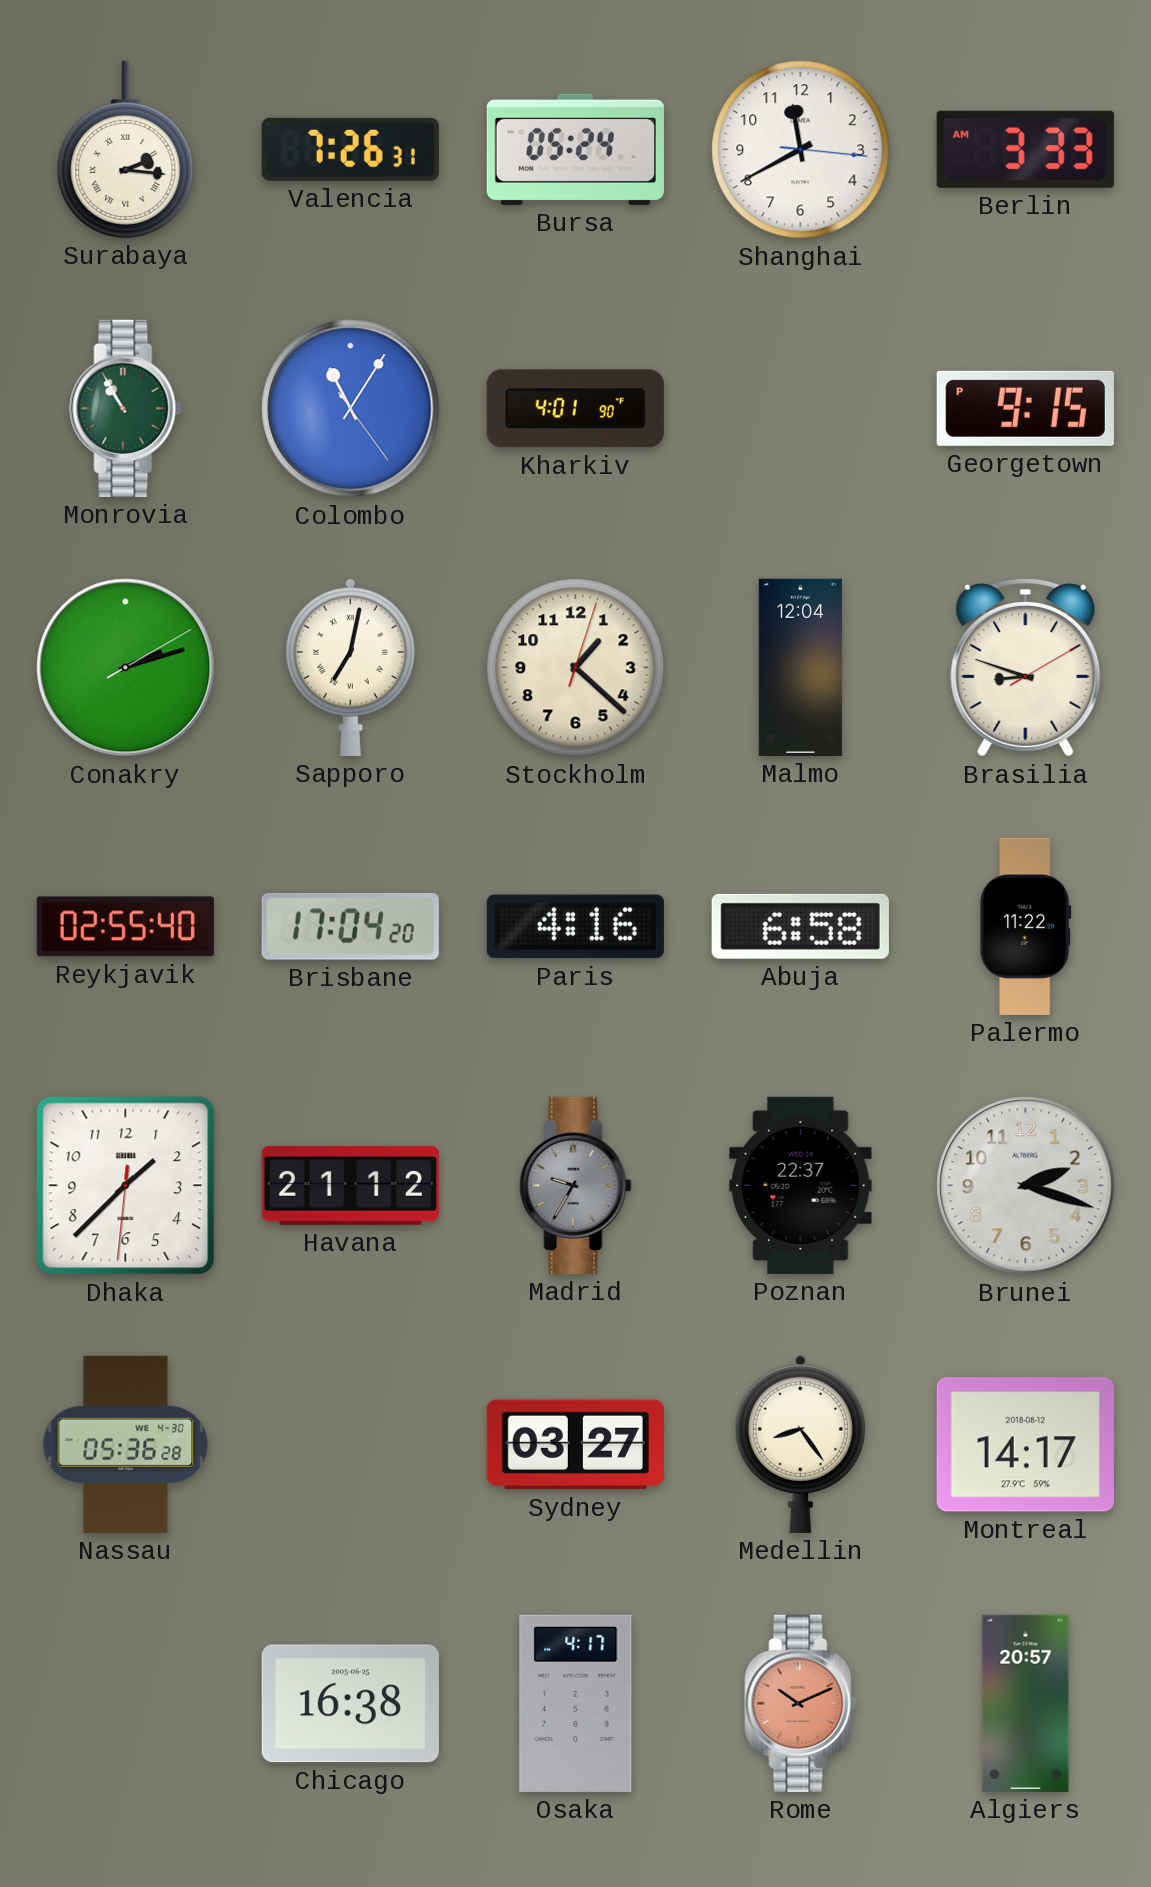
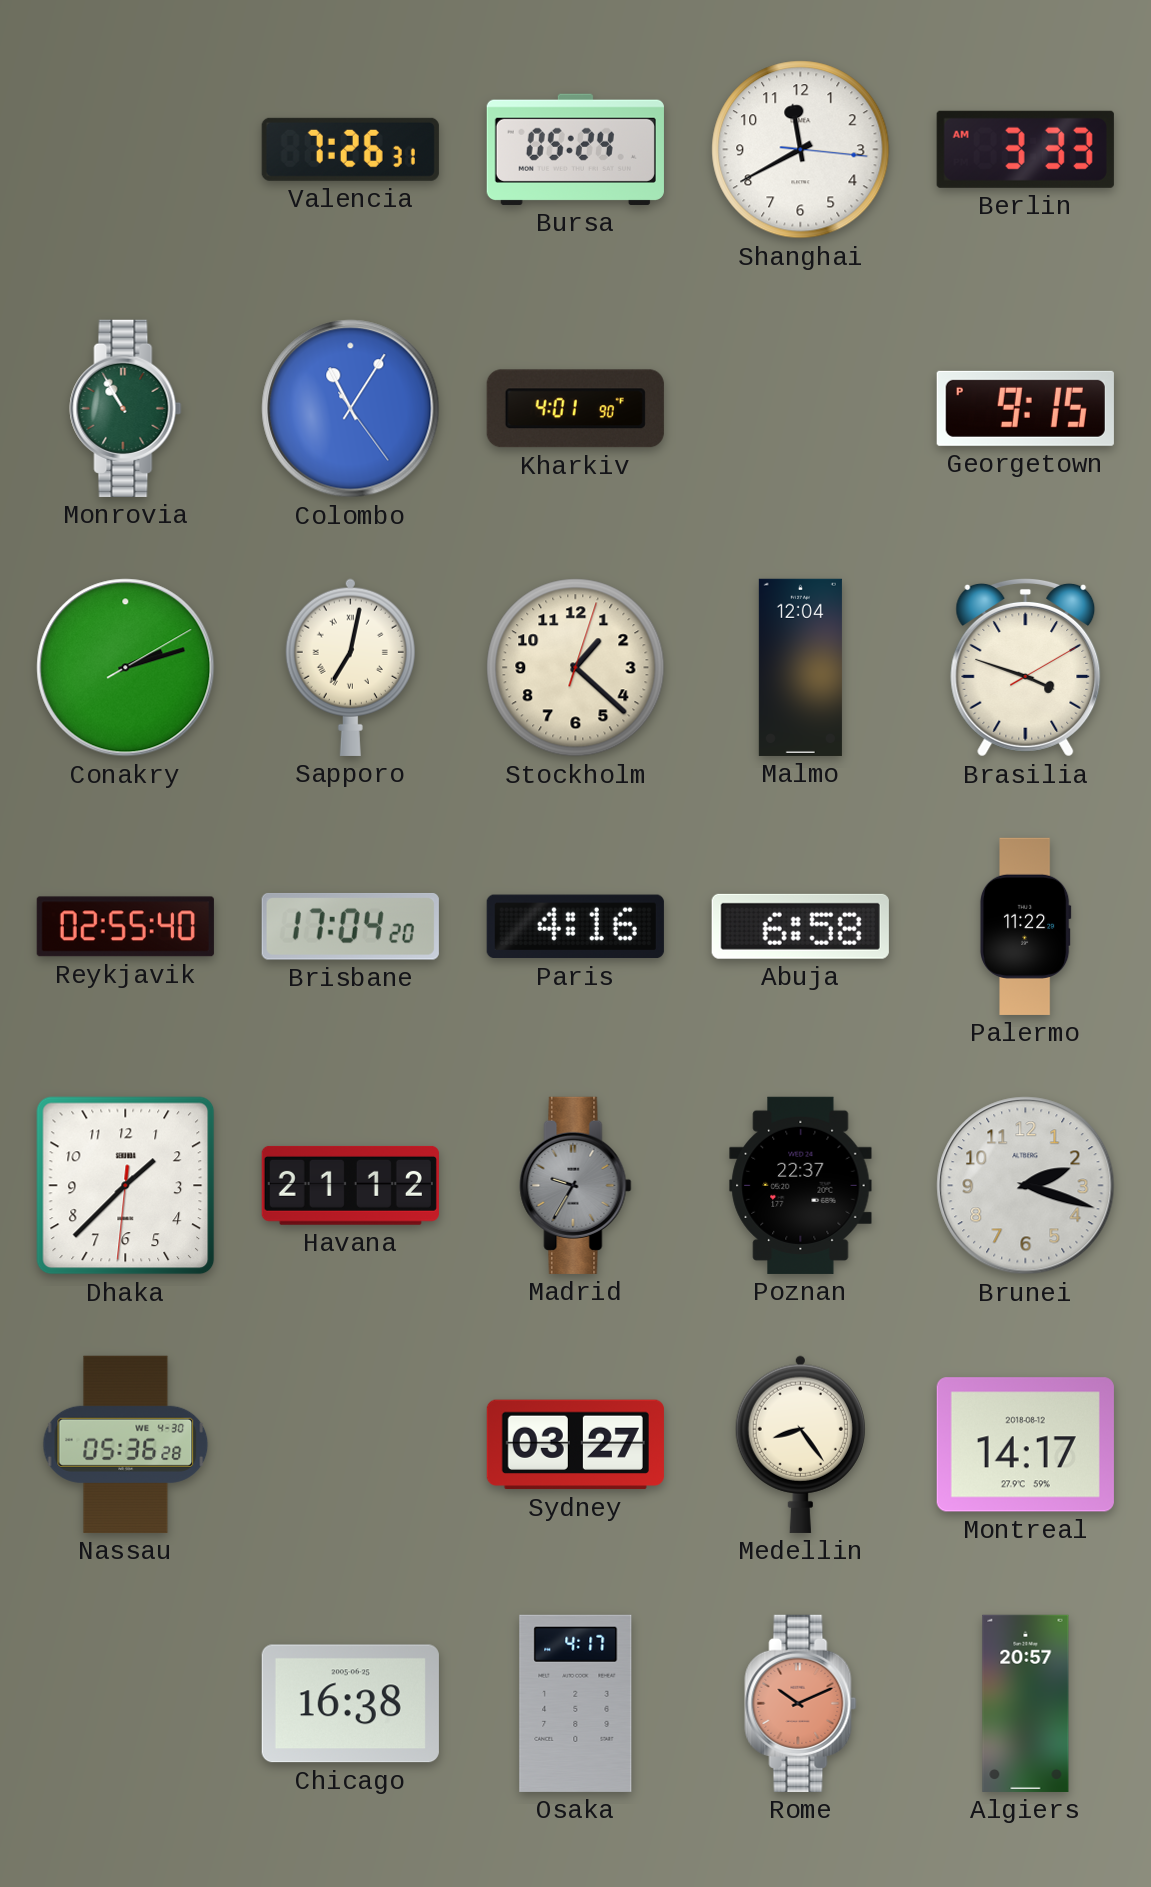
Surabaya: 2:16 -> none
Brasilia: 8:48 -> 3:48
